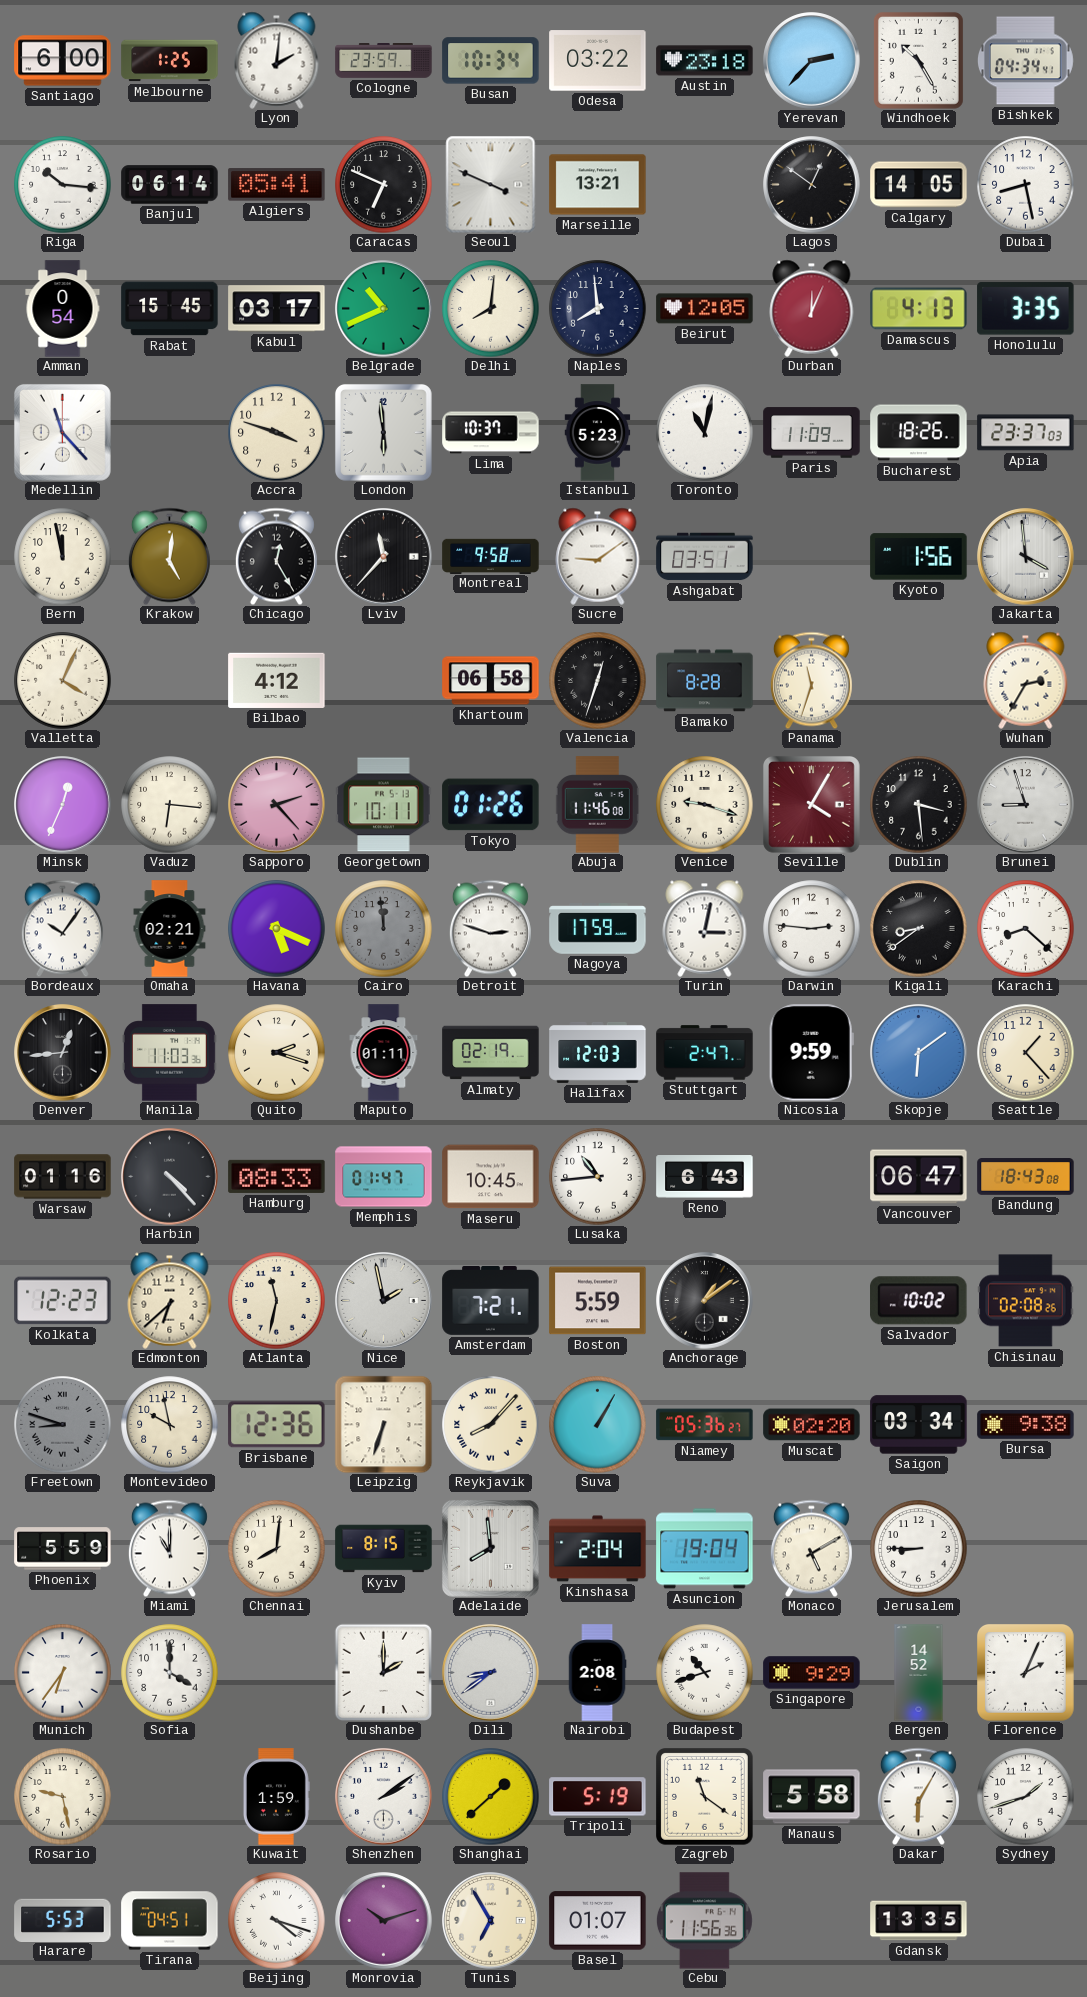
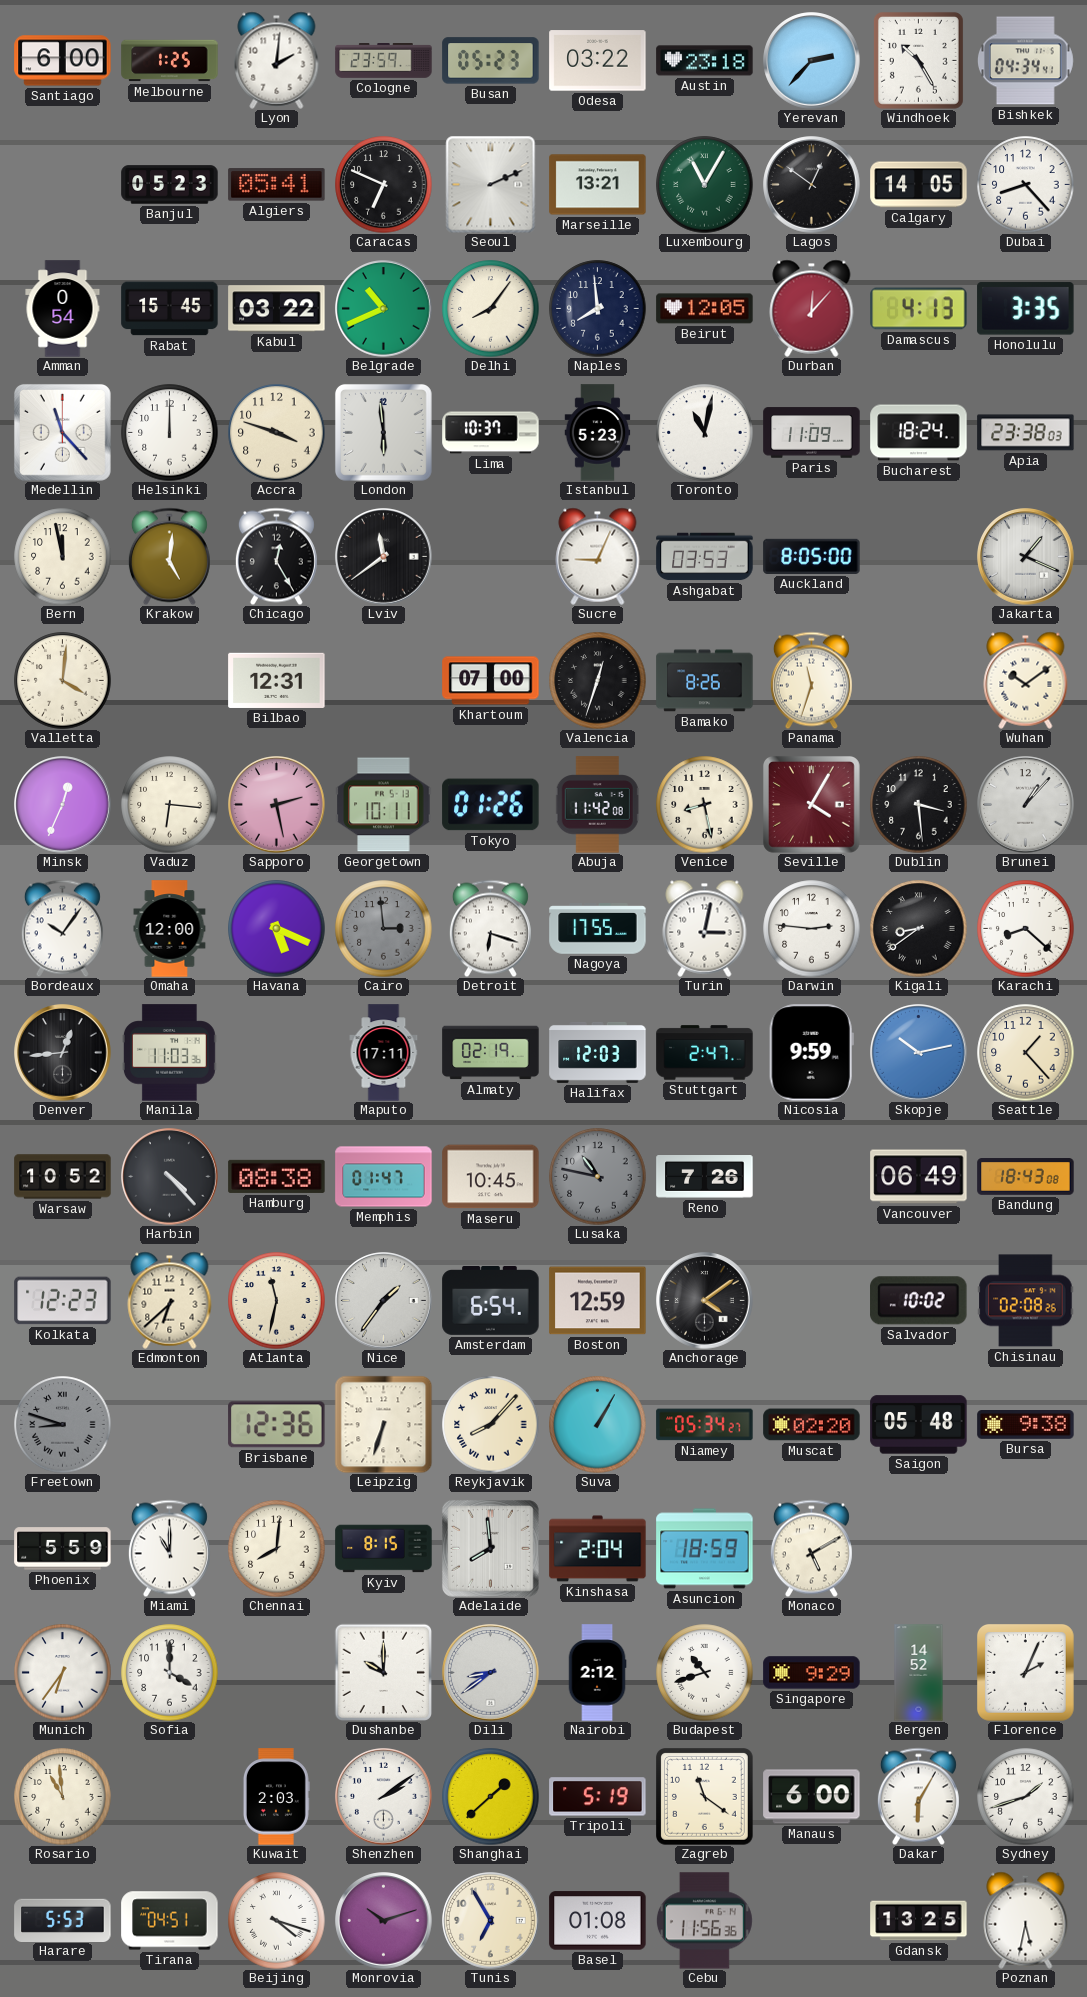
Busan: 10:34 -> 05:23
Riga: 10:16 -> none
Banjul: 06:14 -> 05:23
Seoul: 3:49 -> 2:11
Luxembourg: none -> 11:05
Dubai: 8:28 -> 8:23
Kabul: 03:17 -> 03:22
Delhi: 8:01 -> 8:06
Durban: 12:04 -> 12:07
Helsinki: none -> 12:00
Bucharest: 18:26 -> 18:24
Apia: 23:37 -> 23:38
Lviv: 11:37 -> 11:39
Montreal: 9:58 -> none
Sucre: 9:09 -> 9:04
Ashgabat: 03:51 -> 03:53
Auckland: none -> 8:05
Kyoto: 1:56 -> none
Jakarta: 3:59 -> 1:19
Valletta: 4:04 -> 4:01
Bilbao: 4:12 -> 12:31
Khartoum: 06:58 -> 07:00
Bamako: 8:28 -> 8:26
Wuhan: 2:35 -> 10:09
Sapporo: 2:23 -> 2:28
Abuja: 11:46 -> 11:42
Venice: 9:18 -> 8:28
Brunei: 8:57 -> 1:07
Omaha: 02:21 -> 12:00
Cairo: 11:59 -> 2:59
Detroit: 2:48 -> 6:18
Nagoya: 17:59 -> 17:55
Quito: 2:18 -> none
Maputo: 01:11 -> 17:11
Skopje: 6:09 -> 10:13
Warsaw: 01:16 -> 10:52
Hamburg: 08:33 -> 08:38
Lusaka: 10:44 -> 10:47
Lusaka dial: white -> grey
Reno: 6:43 -> 7:26
Vancouver: 06:47 -> 06:49
Nice: 1:58 -> 1:36
Amsterdam: 7:21 -> 6:54
Boston: 5:59 -> 12:59
Anchorage: 1:09 -> 4:09
Montevideo: 9:58 -> none
Niamey: 05:36 -> 05:34
Saigon: 03:34 -> 05:48
Asuncion: 19:04 -> 18:59
Jerusalem: 8:45 -> none
Dushanbe: 2:00 -> 10:00
Nairobi: 2:08 -> 2:12
Rosario: 9:28 -> 10:59
Kuwait: 1:59 -> 2:03
Manaus: 5:58 -> 6:00
Basel: 01:07 -> 01:08
Gdansk: 13:35 -> 13:25
Poznan: none -> 5:32
